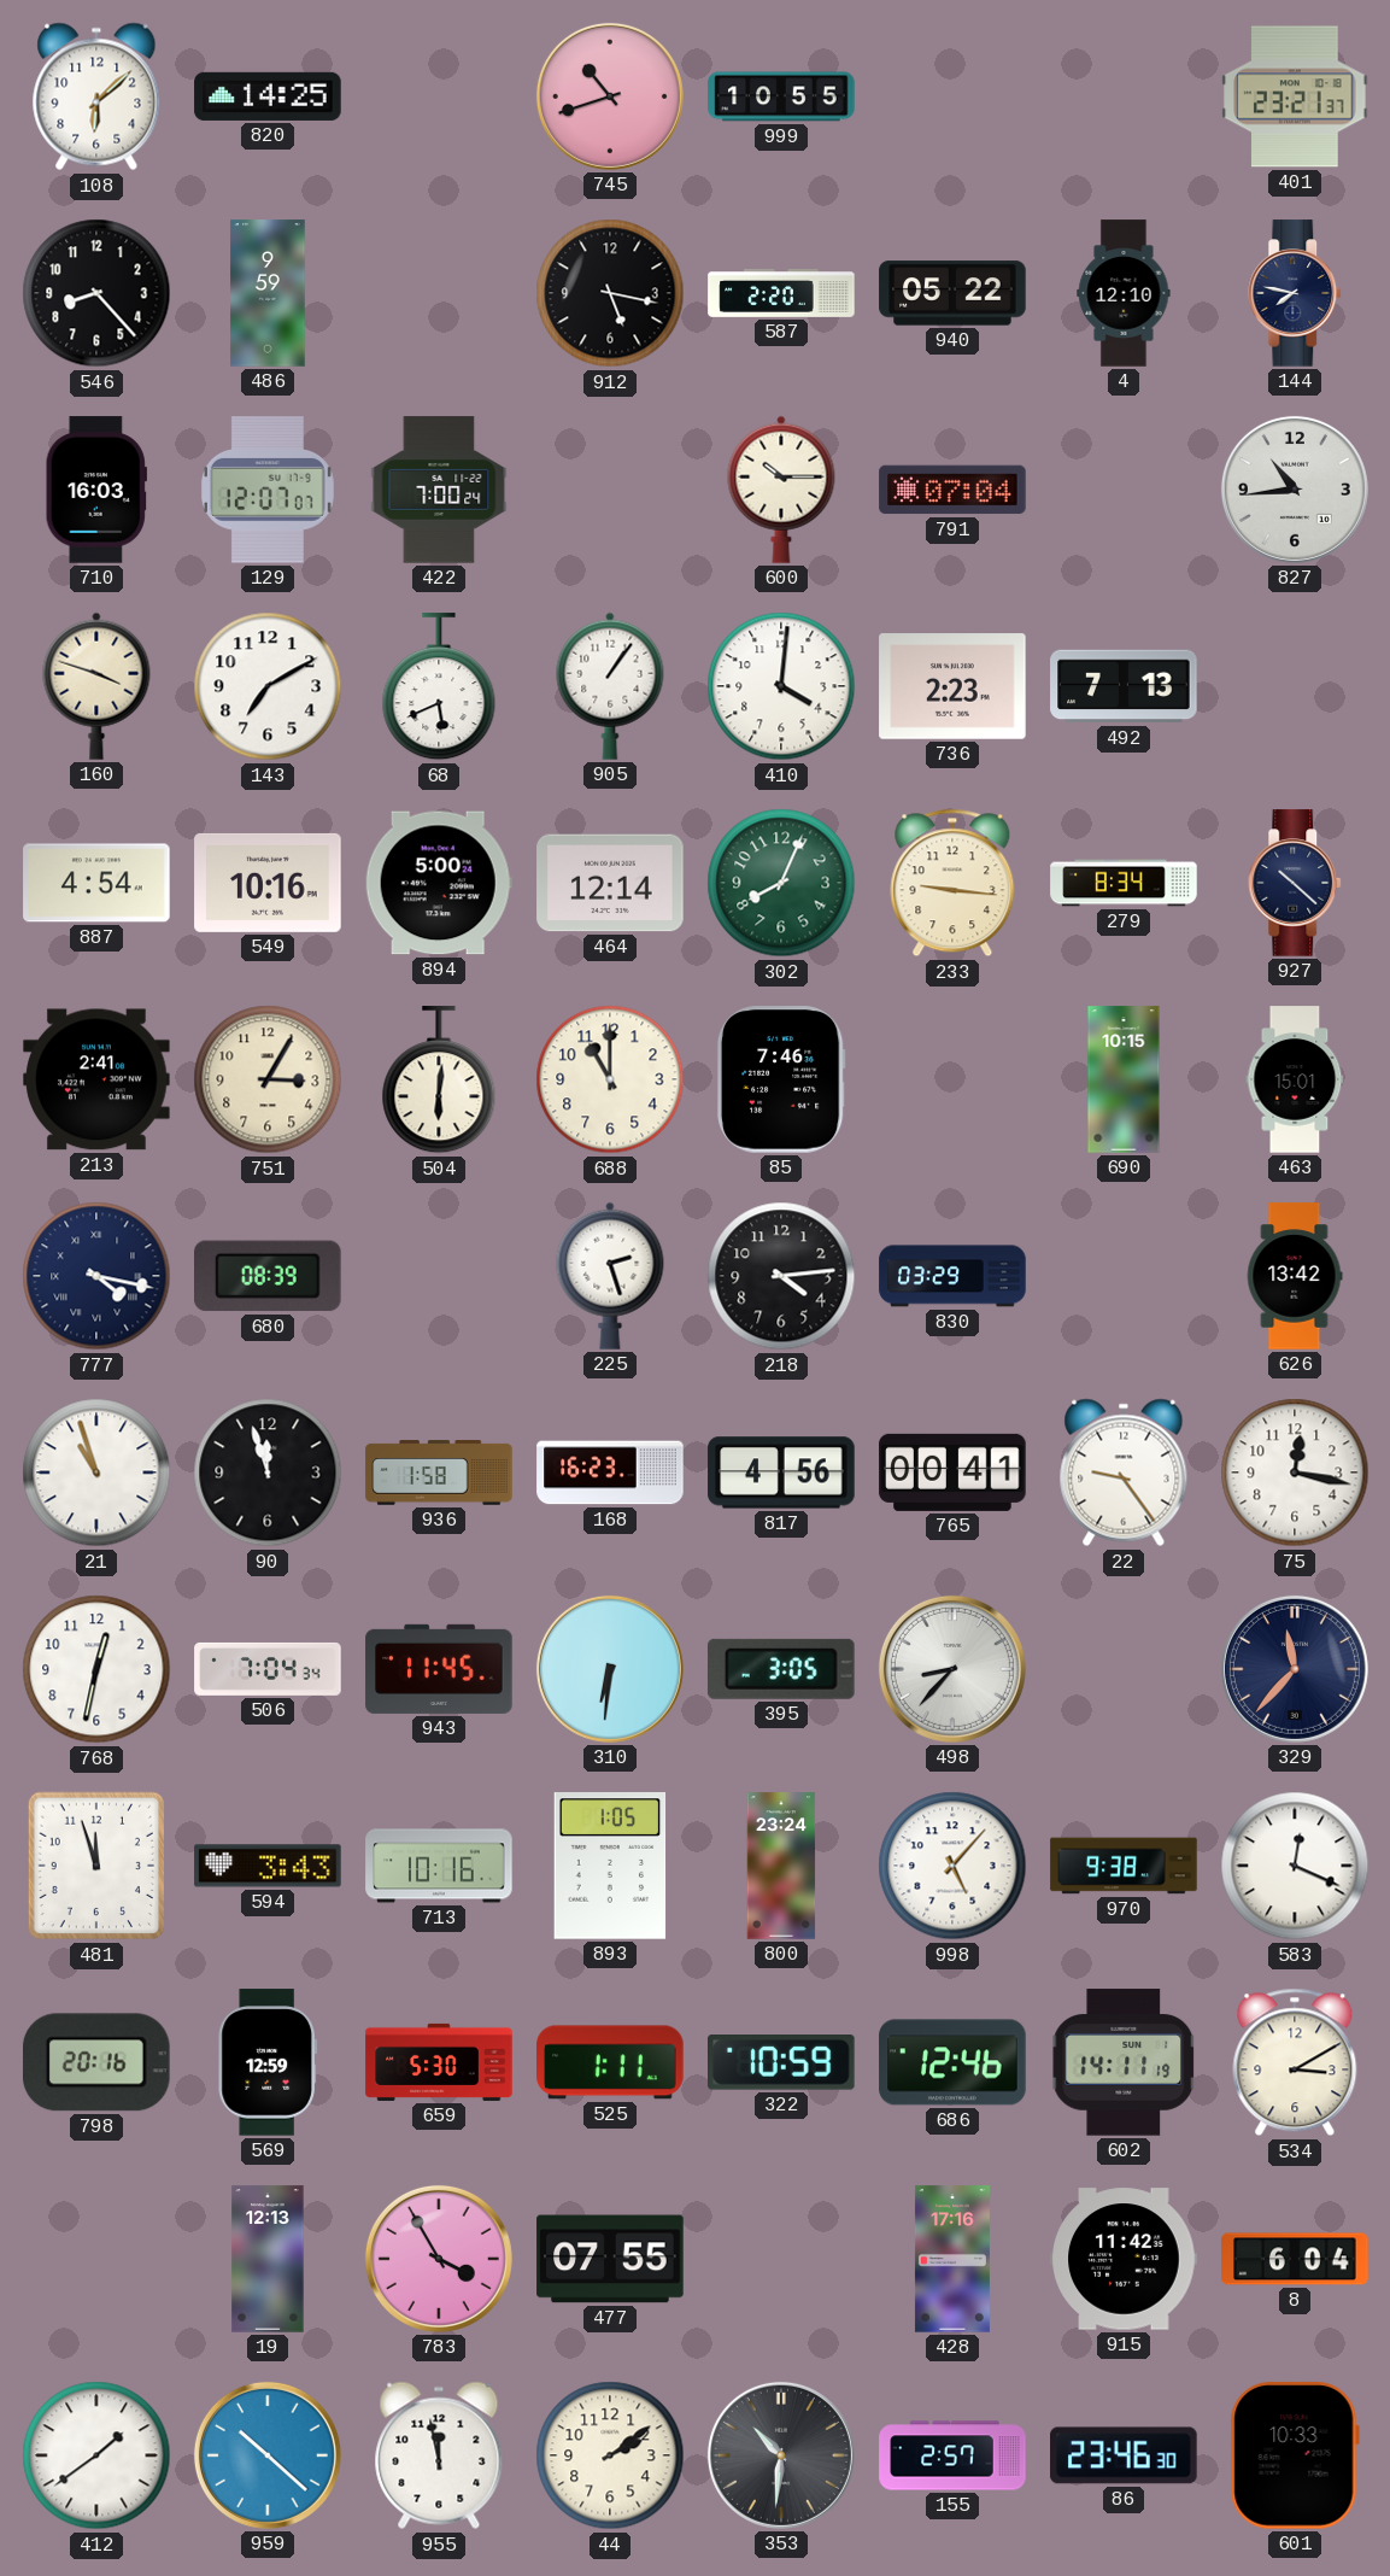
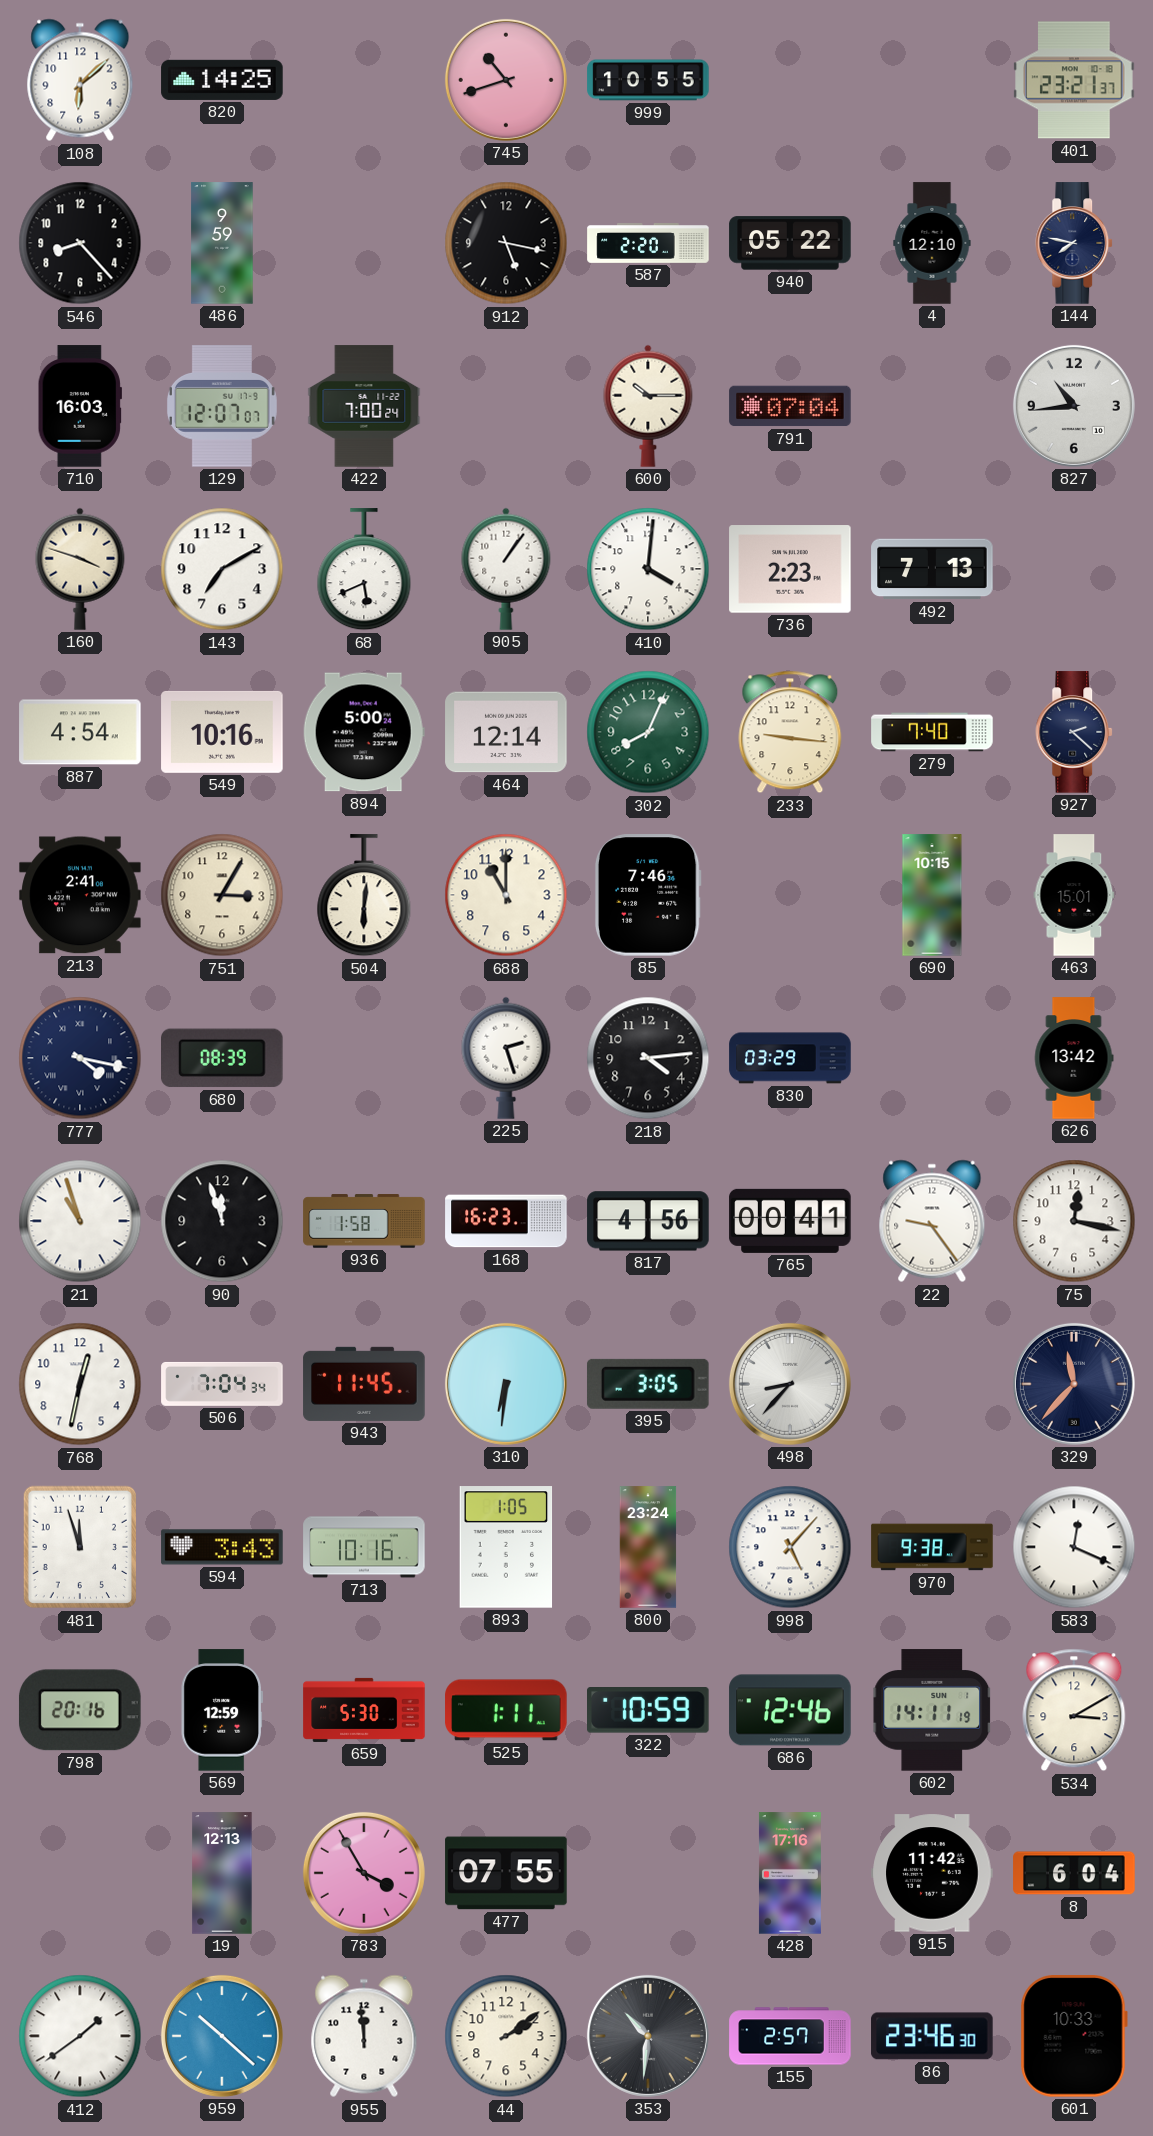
279: 8:34 -> 7:40
927: 10:22 -> 2:22
955: 11:58 -> 11:59
